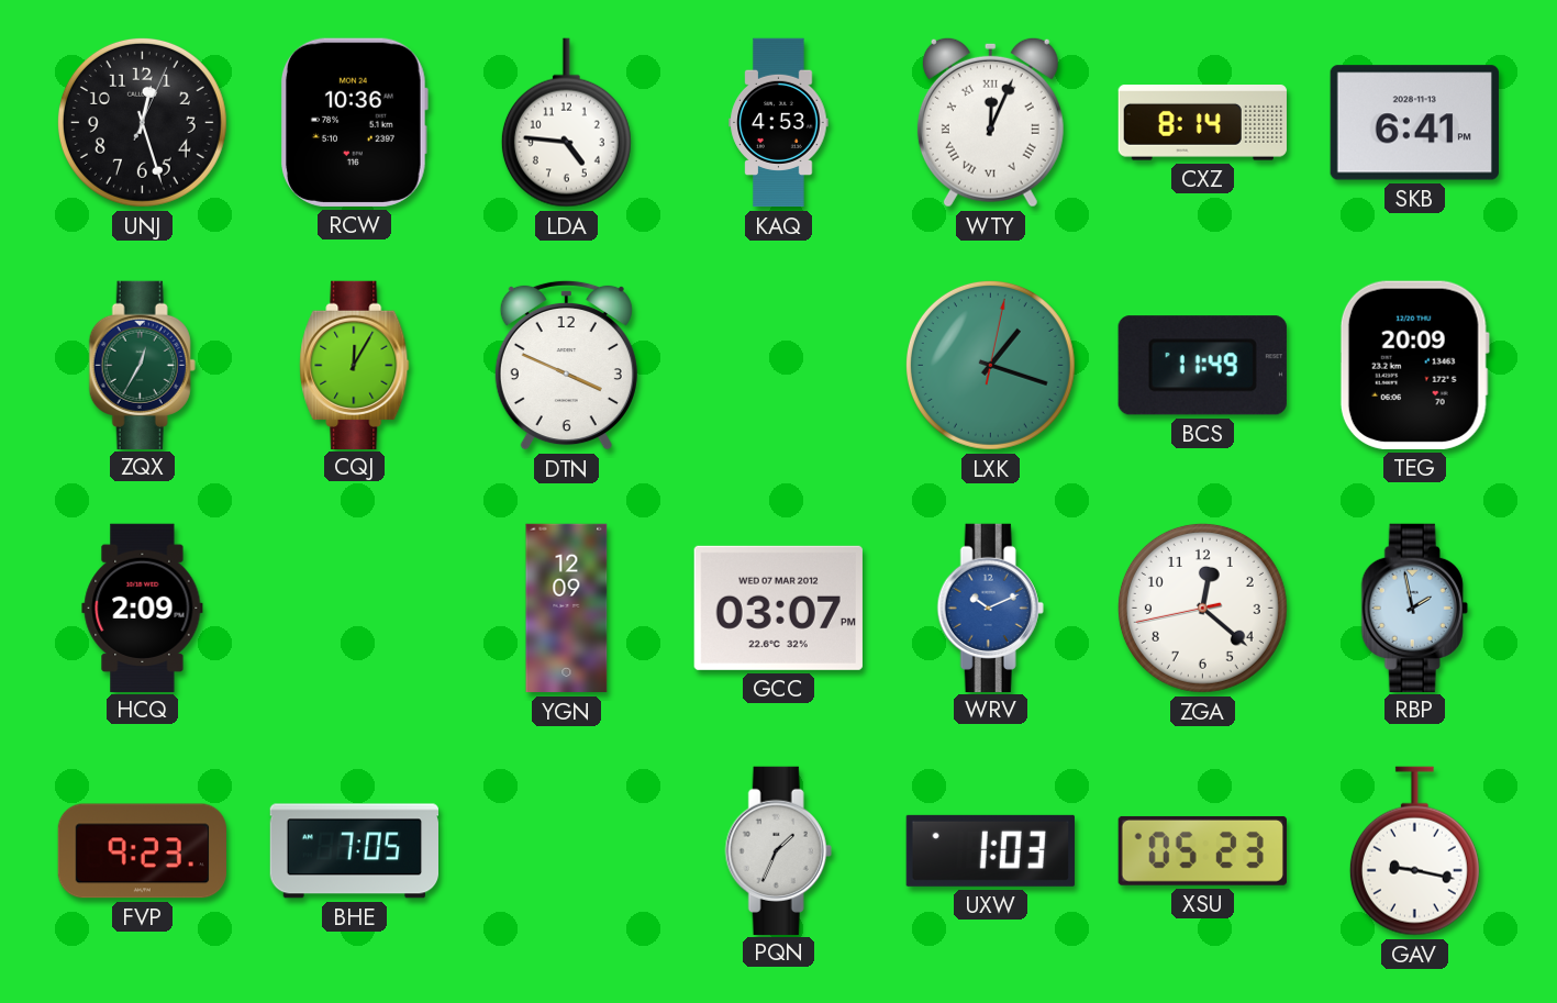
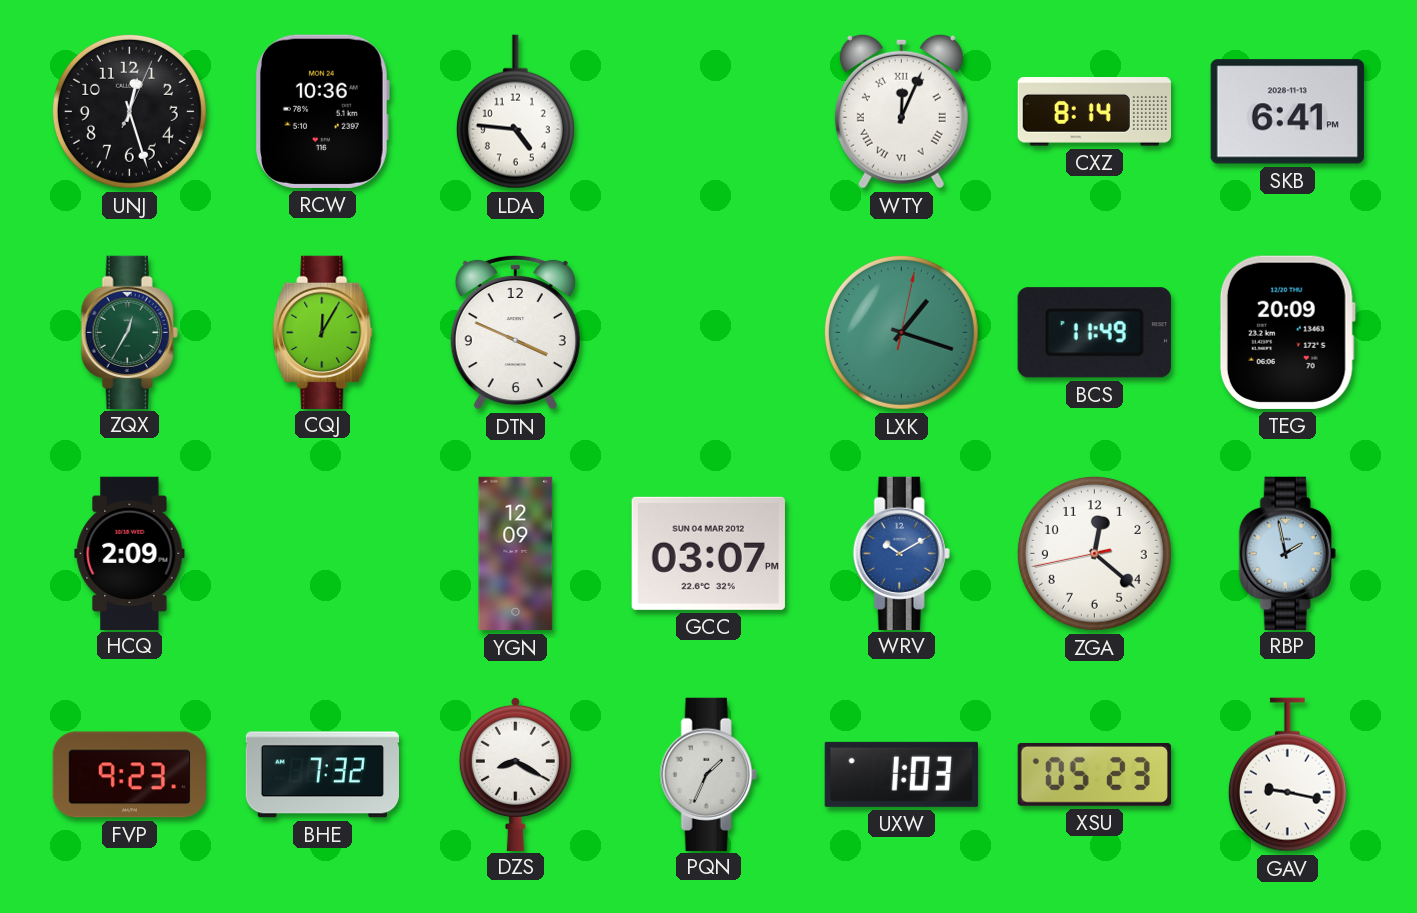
KAQ: 4:53 -> none
GCC date: WED 07 MAR 2012 -> SUN 04 MAR 2012
WRV: 10:11 -> 10:10
BHE: 7:05 -> 7:32
DZS: none -> 8:20
